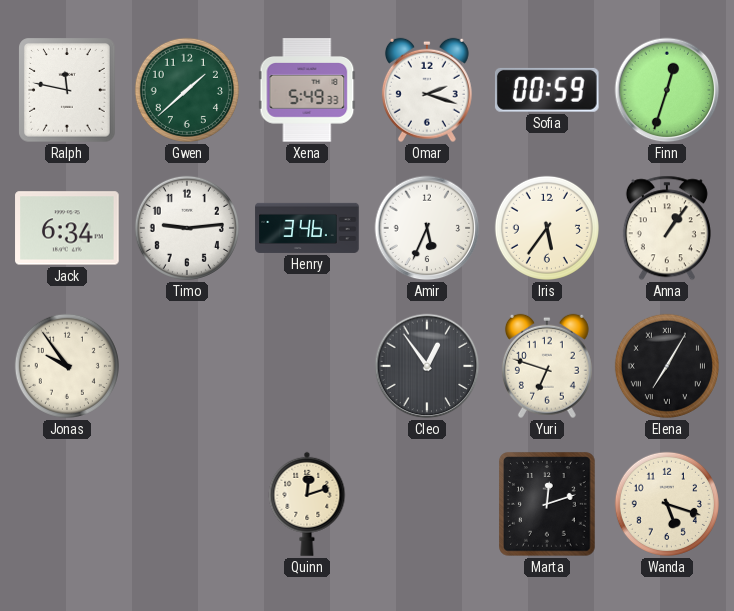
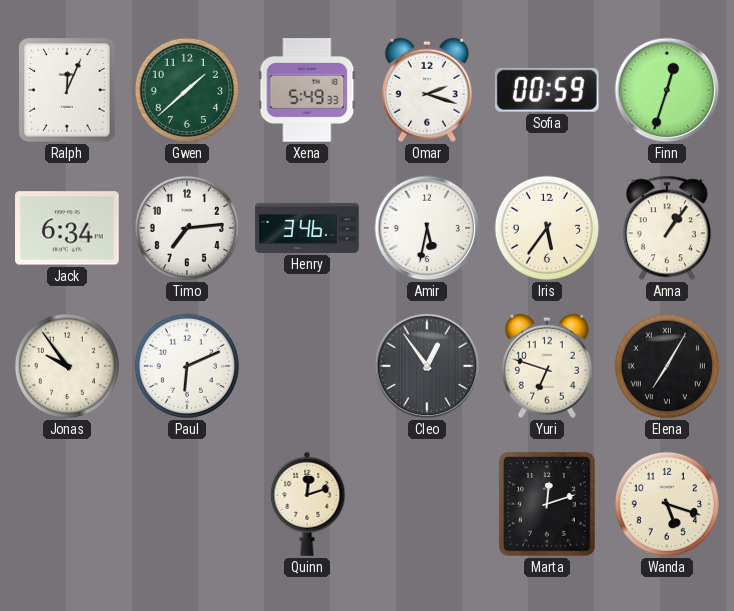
Ralph: 11:47 -> 12:04
Timo: 9:14 -> 7:14
Amir: 5:34 -> 5:32
Paul: none -> 6:11
